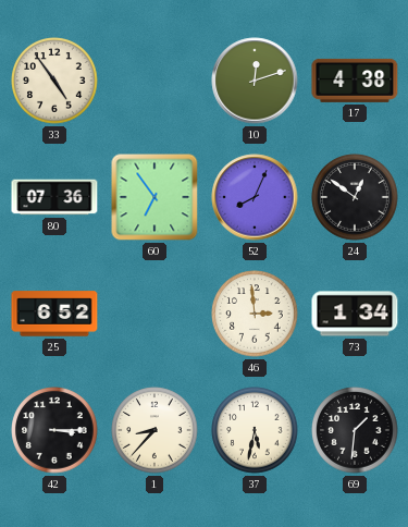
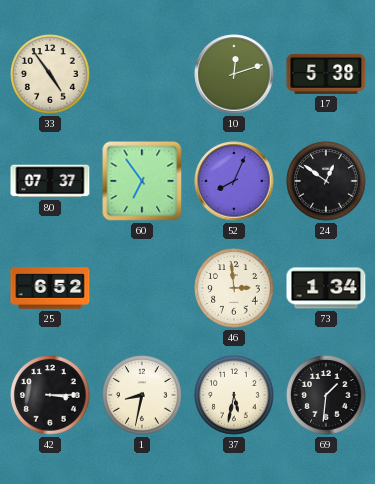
17: 4:38 -> 5:38
80: 07:36 -> 07:37
1: 8:37 -> 8:32
